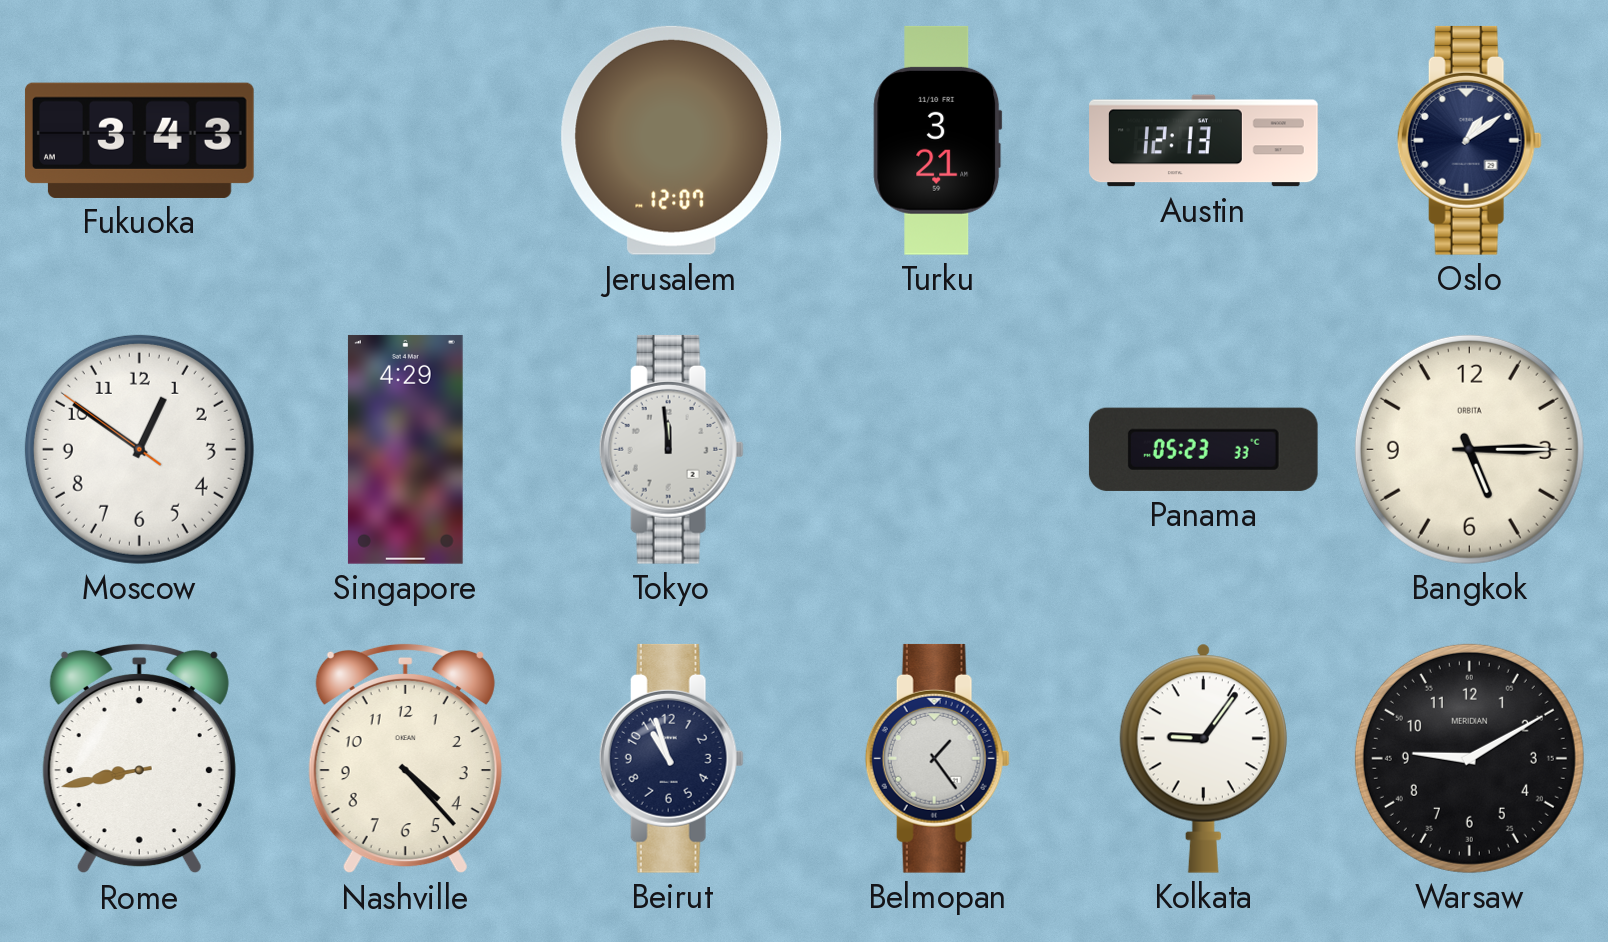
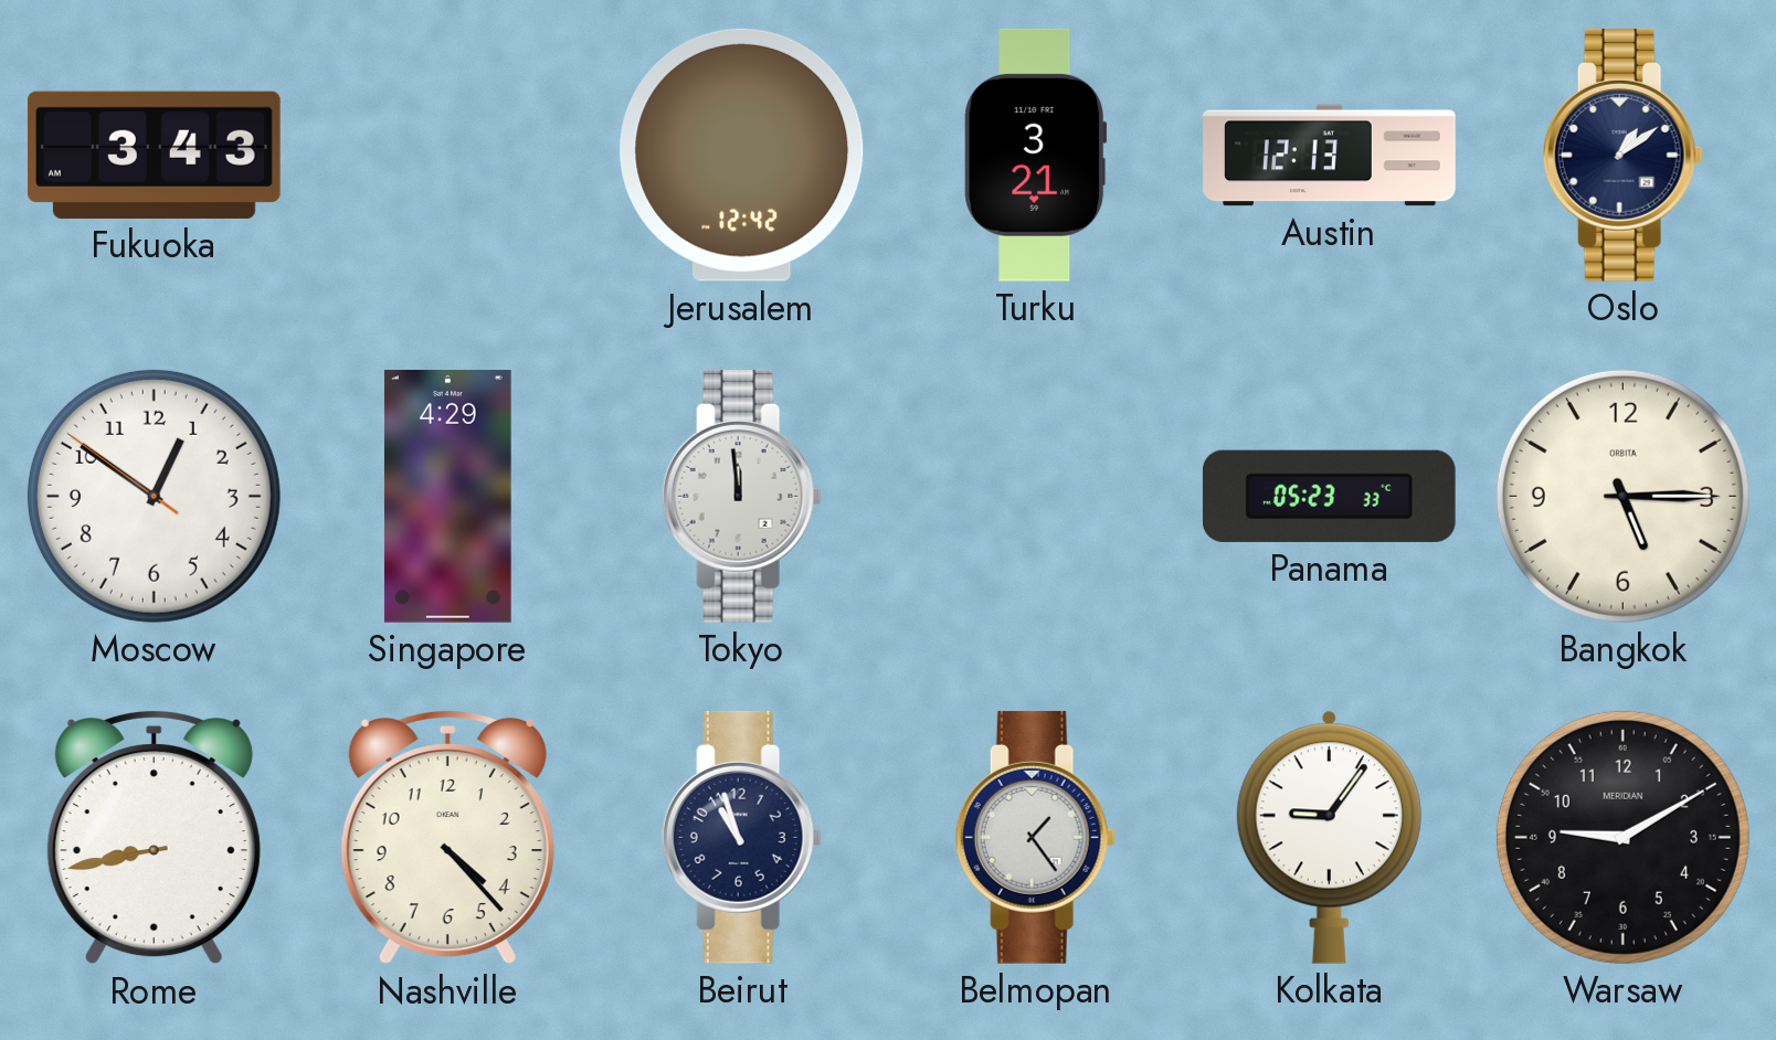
Jerusalem: 12:07 -> 12:42
